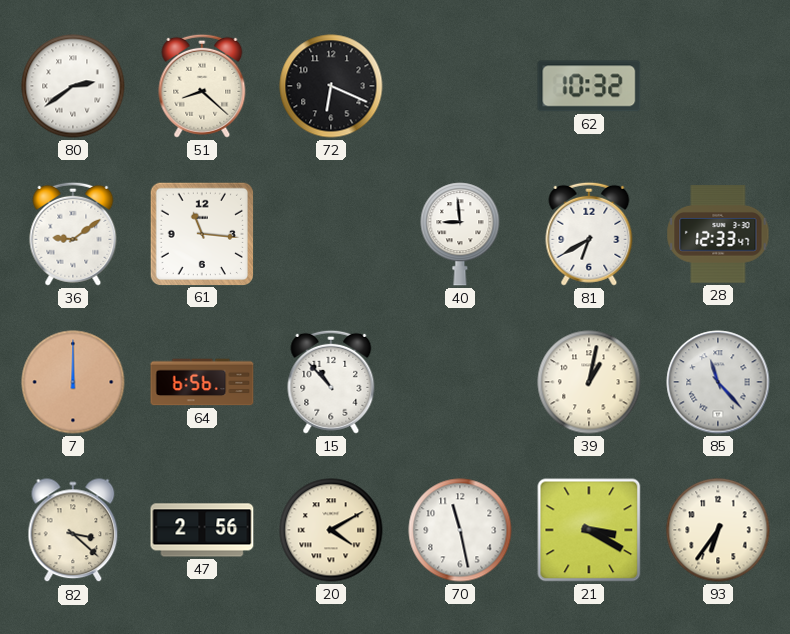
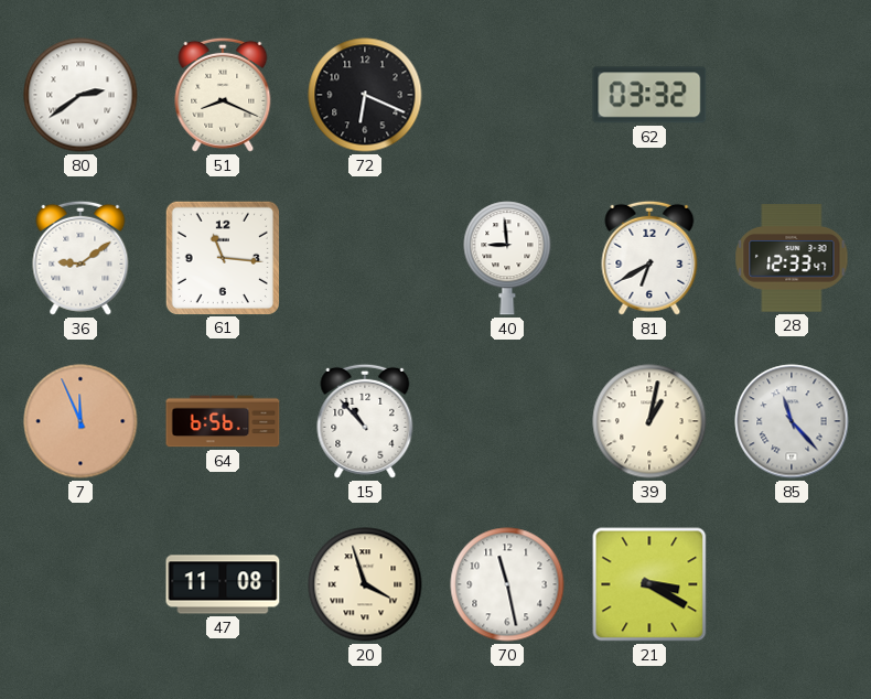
51: 8:22 -> 8:19
62: 10:32 -> 03:32
7: 12:00 -> 11:56
82: 3:22 -> none
47: 2:56 -> 11:08
20: 4:10 -> 3:57
93: 6:36 -> none
